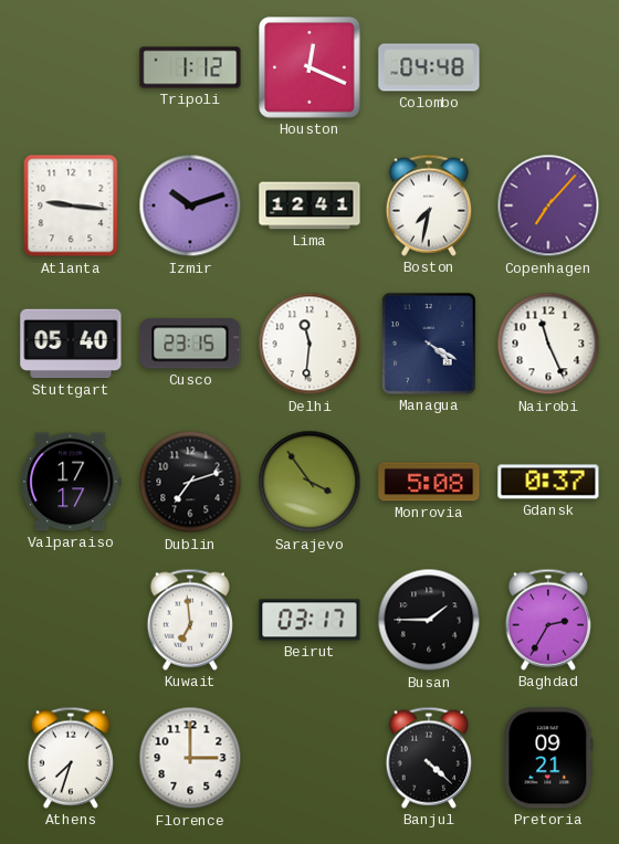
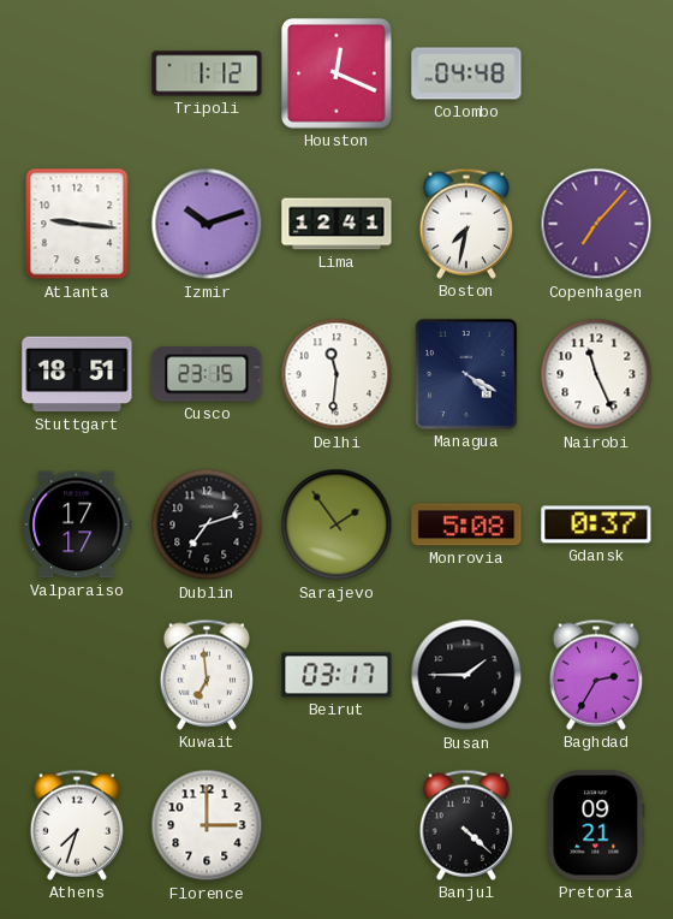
Stuttgart: 05:40 -> 18:51
Sarajevo: 3:54 -> 1:54
